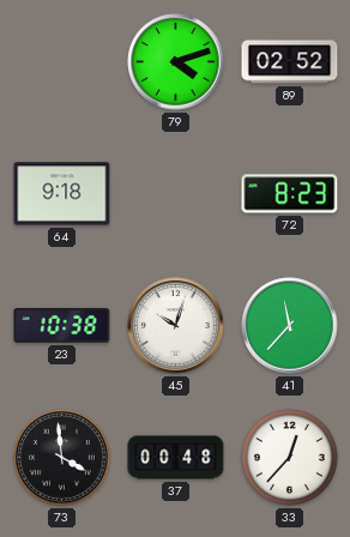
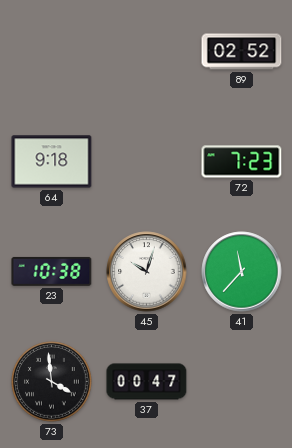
79: 4:12 -> none
72: 8:23 -> 7:23
37: 00:48 -> 00:47
33: 12:37 -> none
